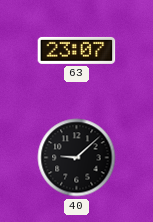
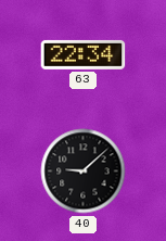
63: 23:07 -> 22:34
